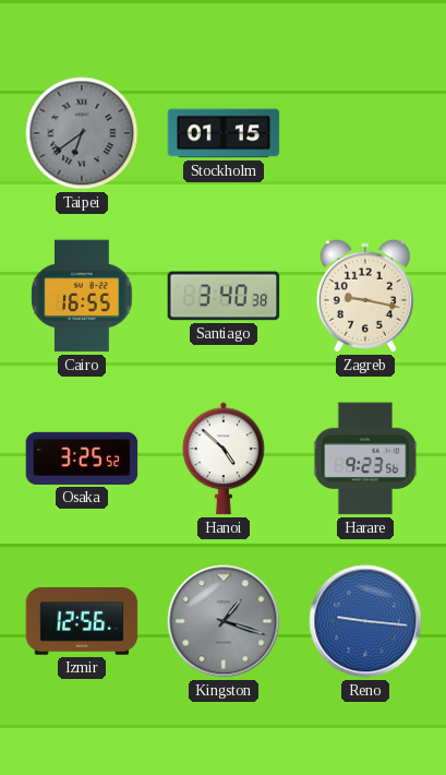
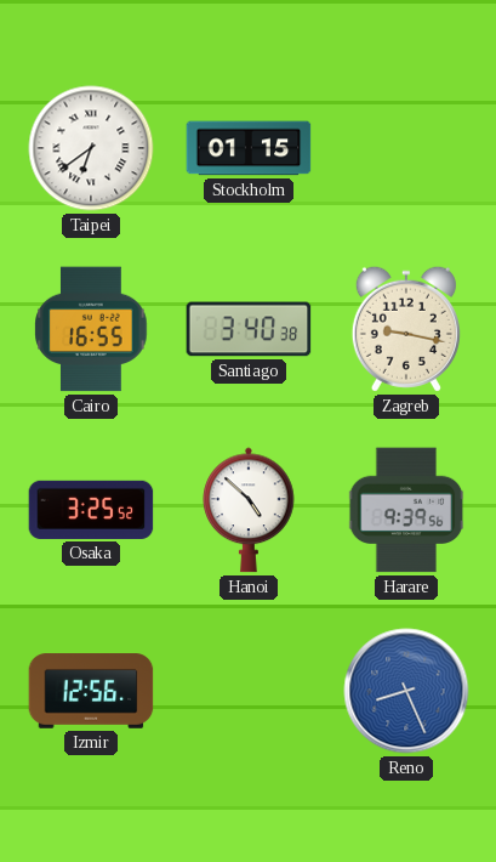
Taipei dial: grey -> white
Harare: 9:23 -> 9:39
Kingston: 1:18 -> none
Reno: 9:16 -> 8:26
